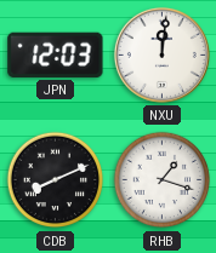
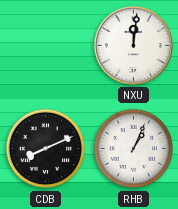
JPN: 12:03 -> none
RHB: 1:18 -> 1:04
